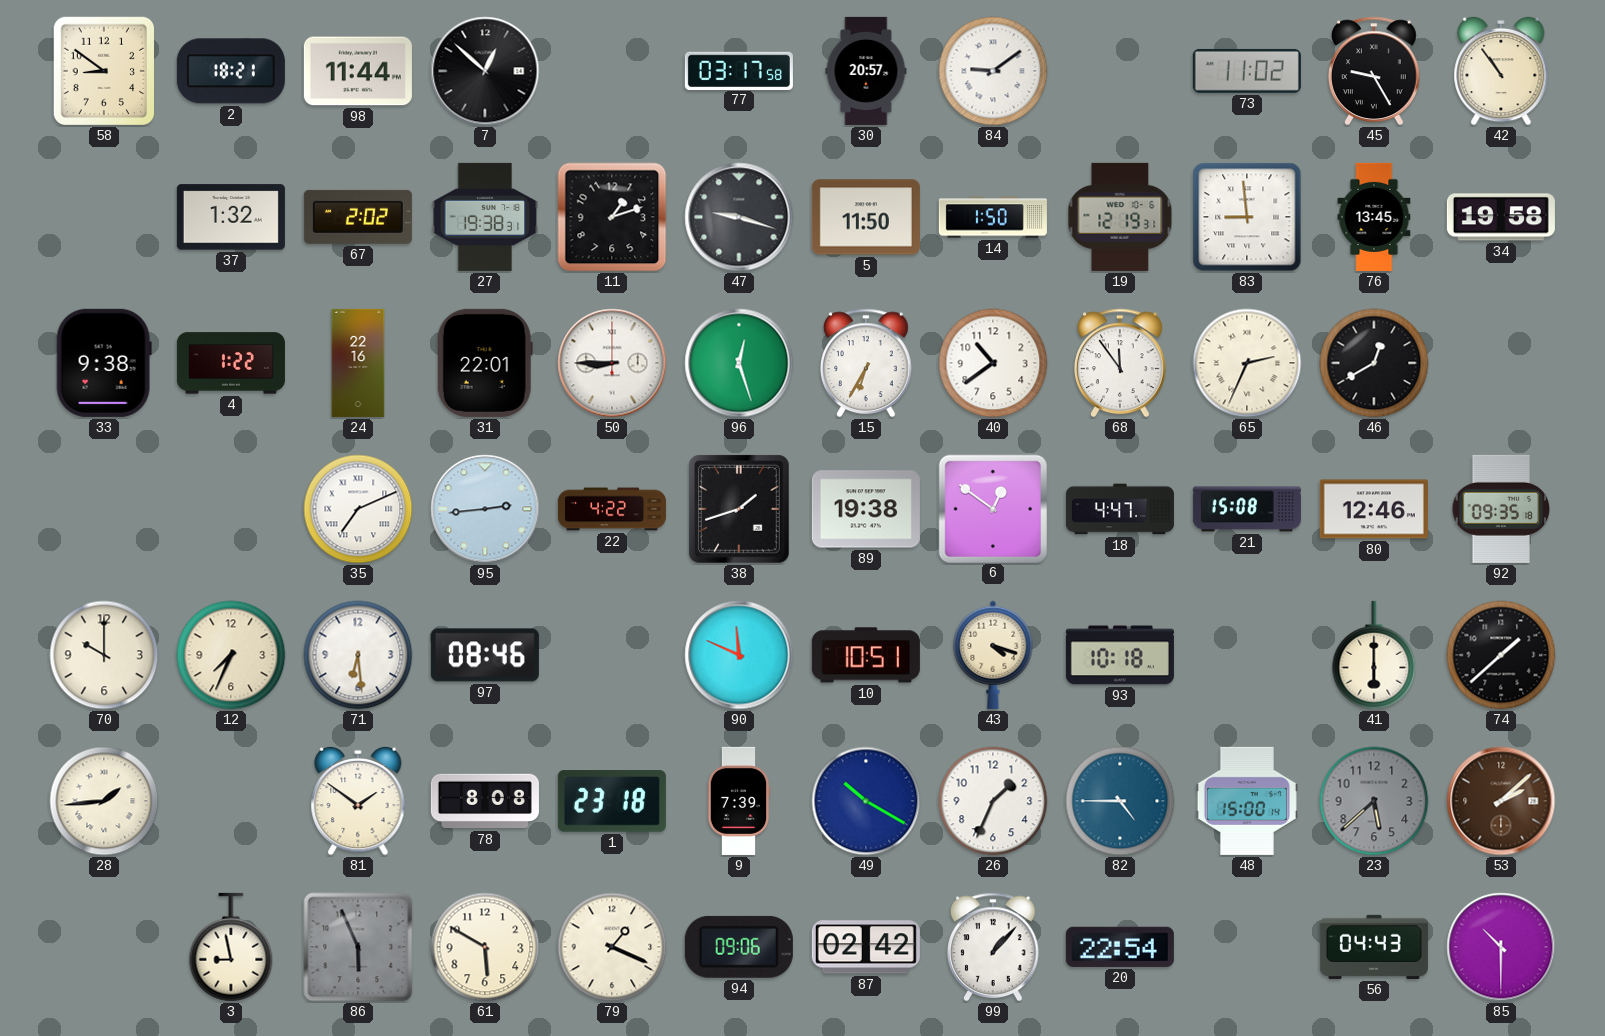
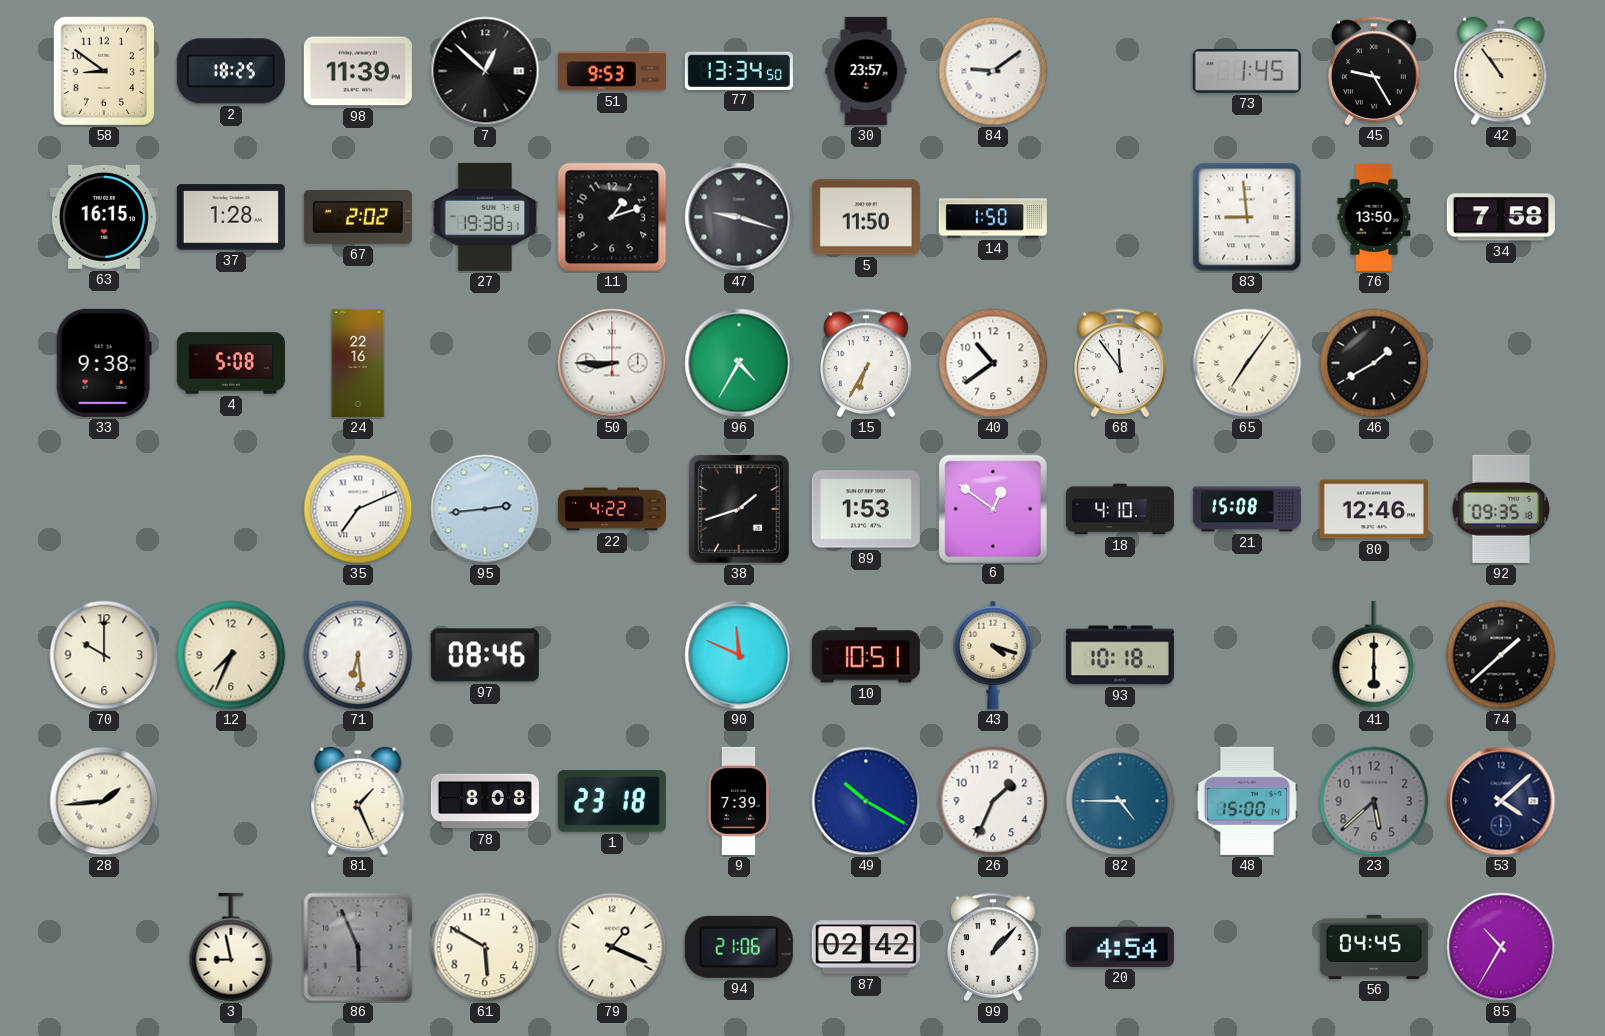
2: 18:21 -> 18:25
98: 11:44 -> 11:39
51: none -> 9:53
77: 03:17 -> 13:34
30: 20:57 -> 23:57
73: 11:02 -> 1:45
63: none -> 16:15
37: 1:32 -> 1:28
19: 12:19 -> none
76: 13:45 -> 13:50
34: 19:58 -> 7:58
4: 1:22 -> 5:08
31: 22:01 -> none
96: 12:27 -> 4:35
65: 2:34 -> 7:06
46: 12:40 -> 1:40
89: 19:38 -> 1:53
18: 4:47 -> 4:10
81: 1:51 -> 1:26
53: 2:08 -> 4:08
53 dial: brown -> navy
94: 09:06 -> 21:06
20: 22:54 -> 4:54
56: 04:43 -> 04:45
85: 10:30 -> 10:35
